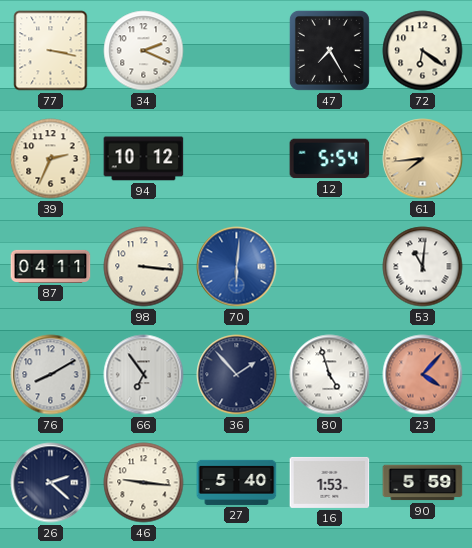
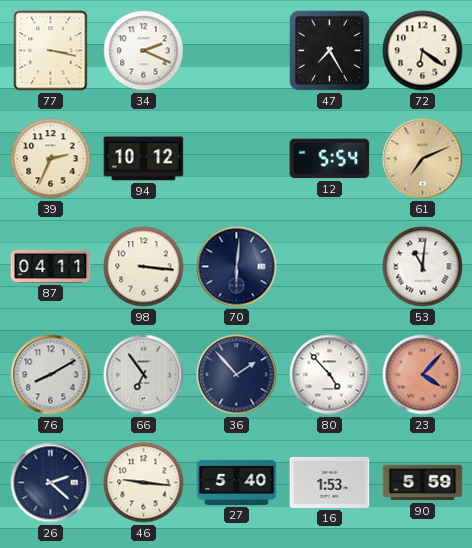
61: 7:44 -> 7:11
70 dial: blue -> navy
80: 4:57 -> 4:53
